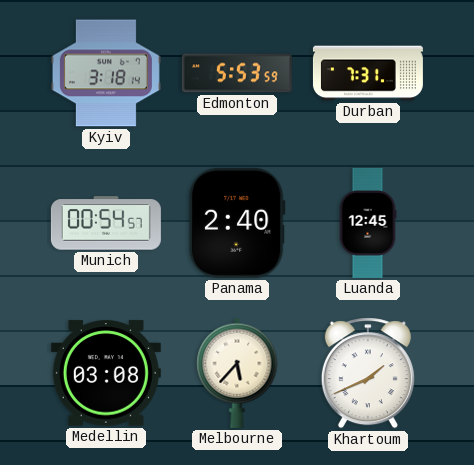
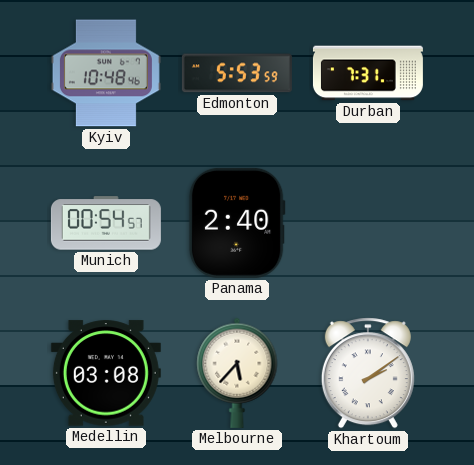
Kyiv: 3:18 -> 10:48
Luanda: 12:45 -> none
Khartoum: 1:41 -> 2:09
